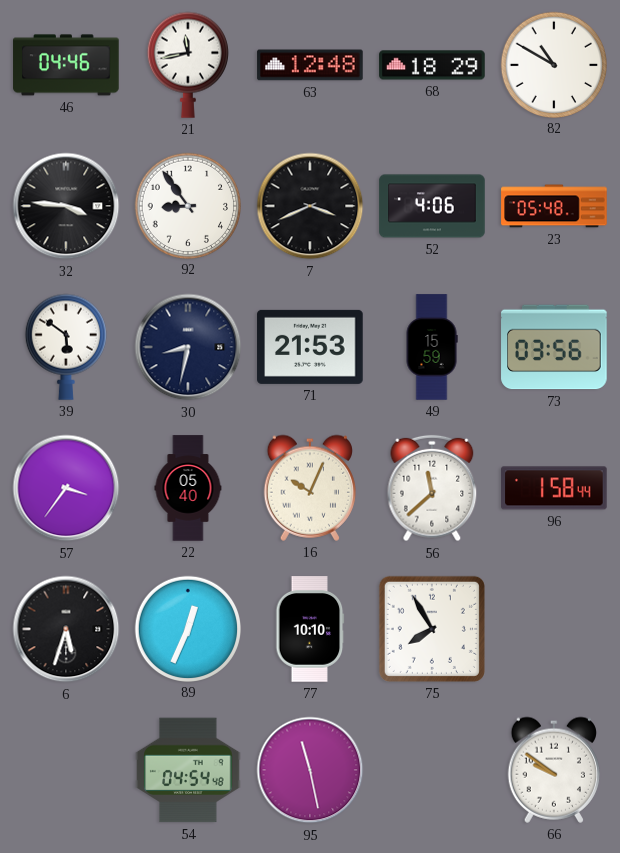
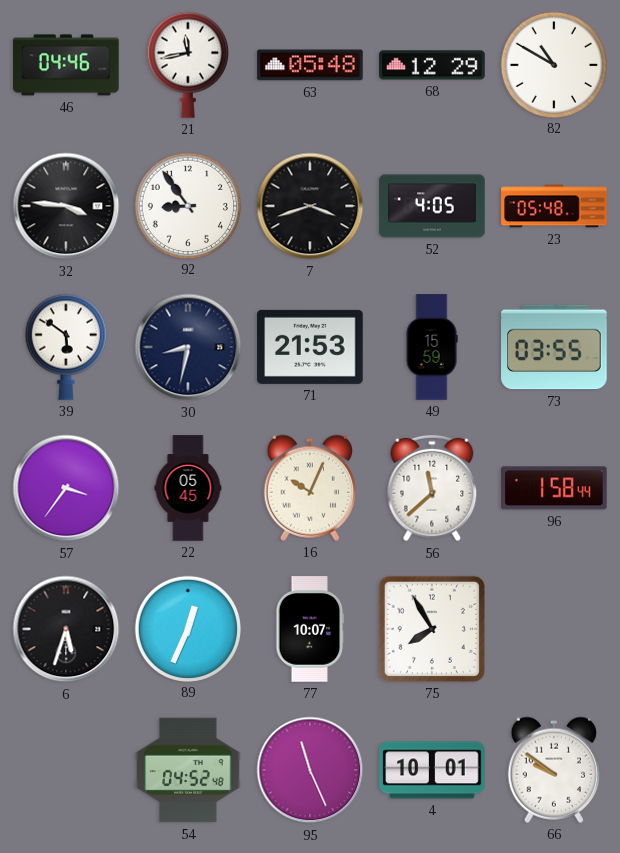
63: 12:48 -> 05:48
68: 18:29 -> 12:29
7: 3:41 -> 3:42
52: 4:06 -> 4:05
73: 03:56 -> 03:55
22: 05:40 -> 05:45
77: 10:10 -> 10:07
54: 04:54 -> 04:52
95: 11:28 -> 11:26
4: none -> 10:01
